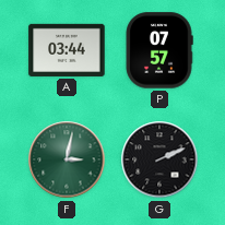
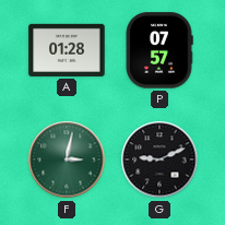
A: 03:44 -> 01:28
G: 2:11 -> 9:11
